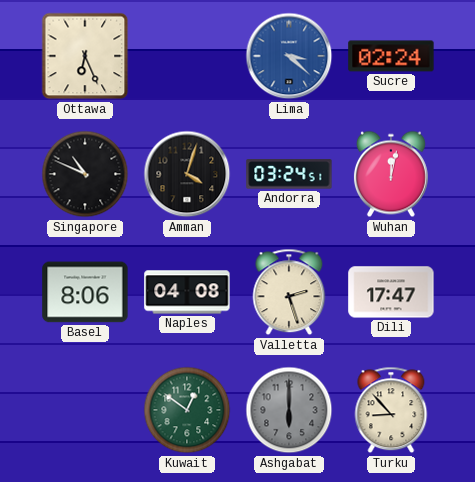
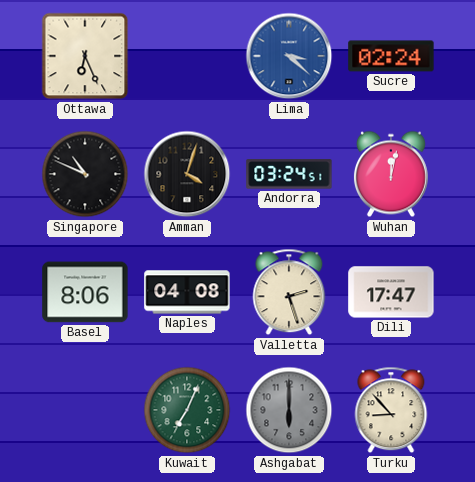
Kuwait: 12:51 -> 7:04
